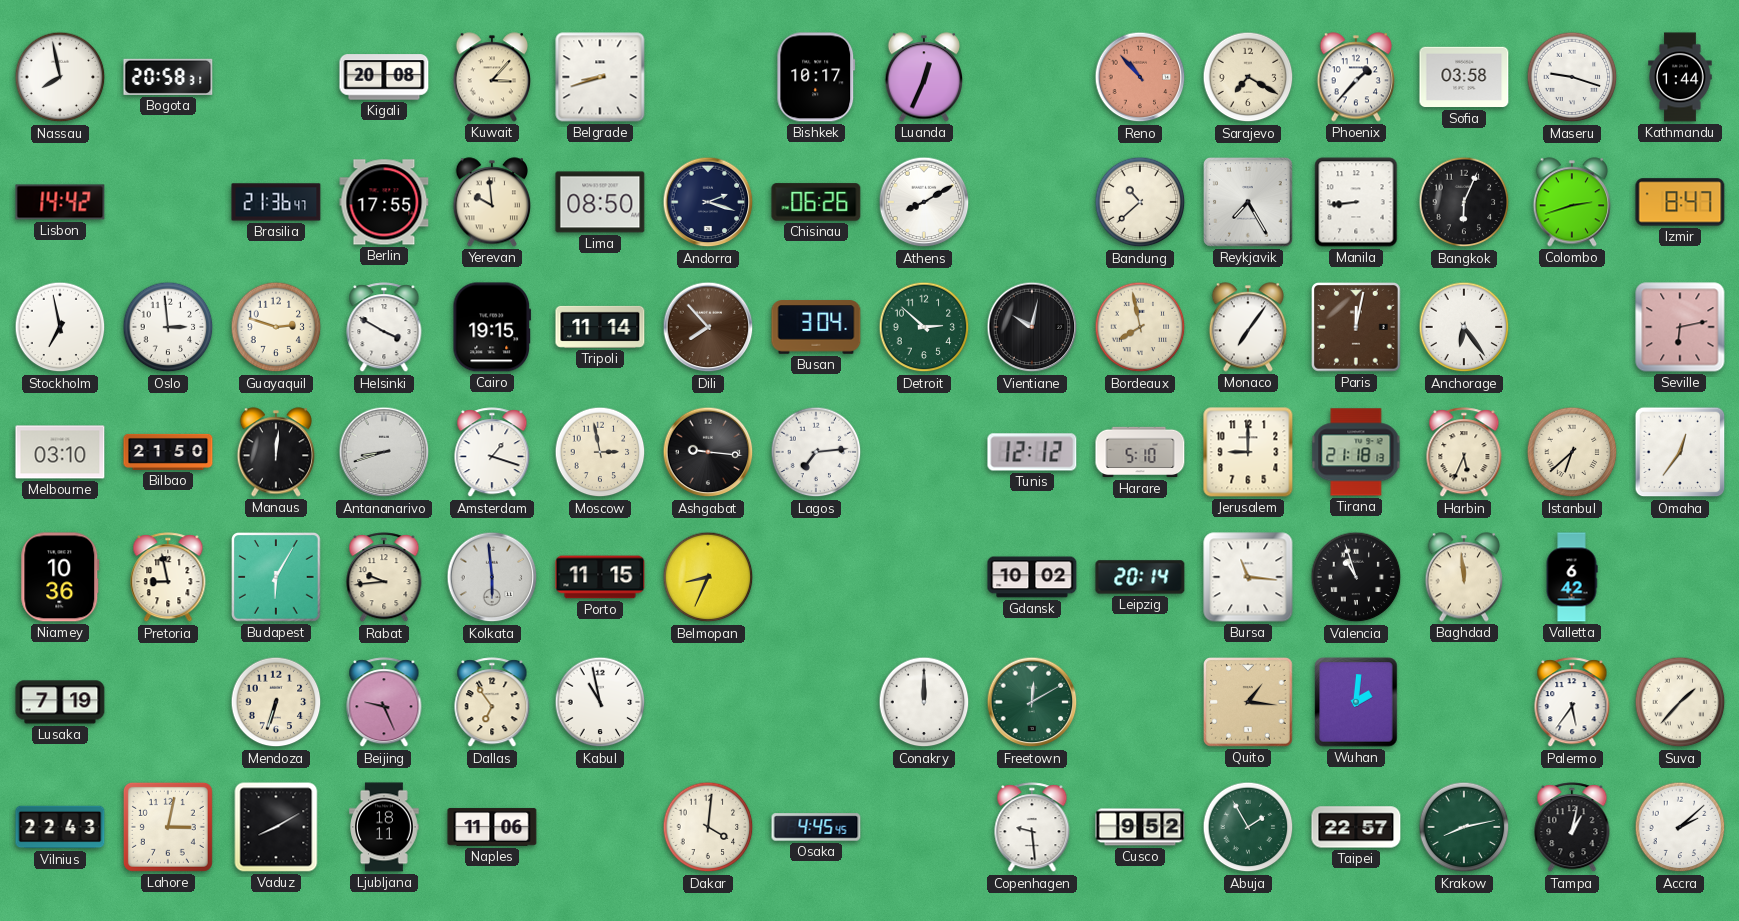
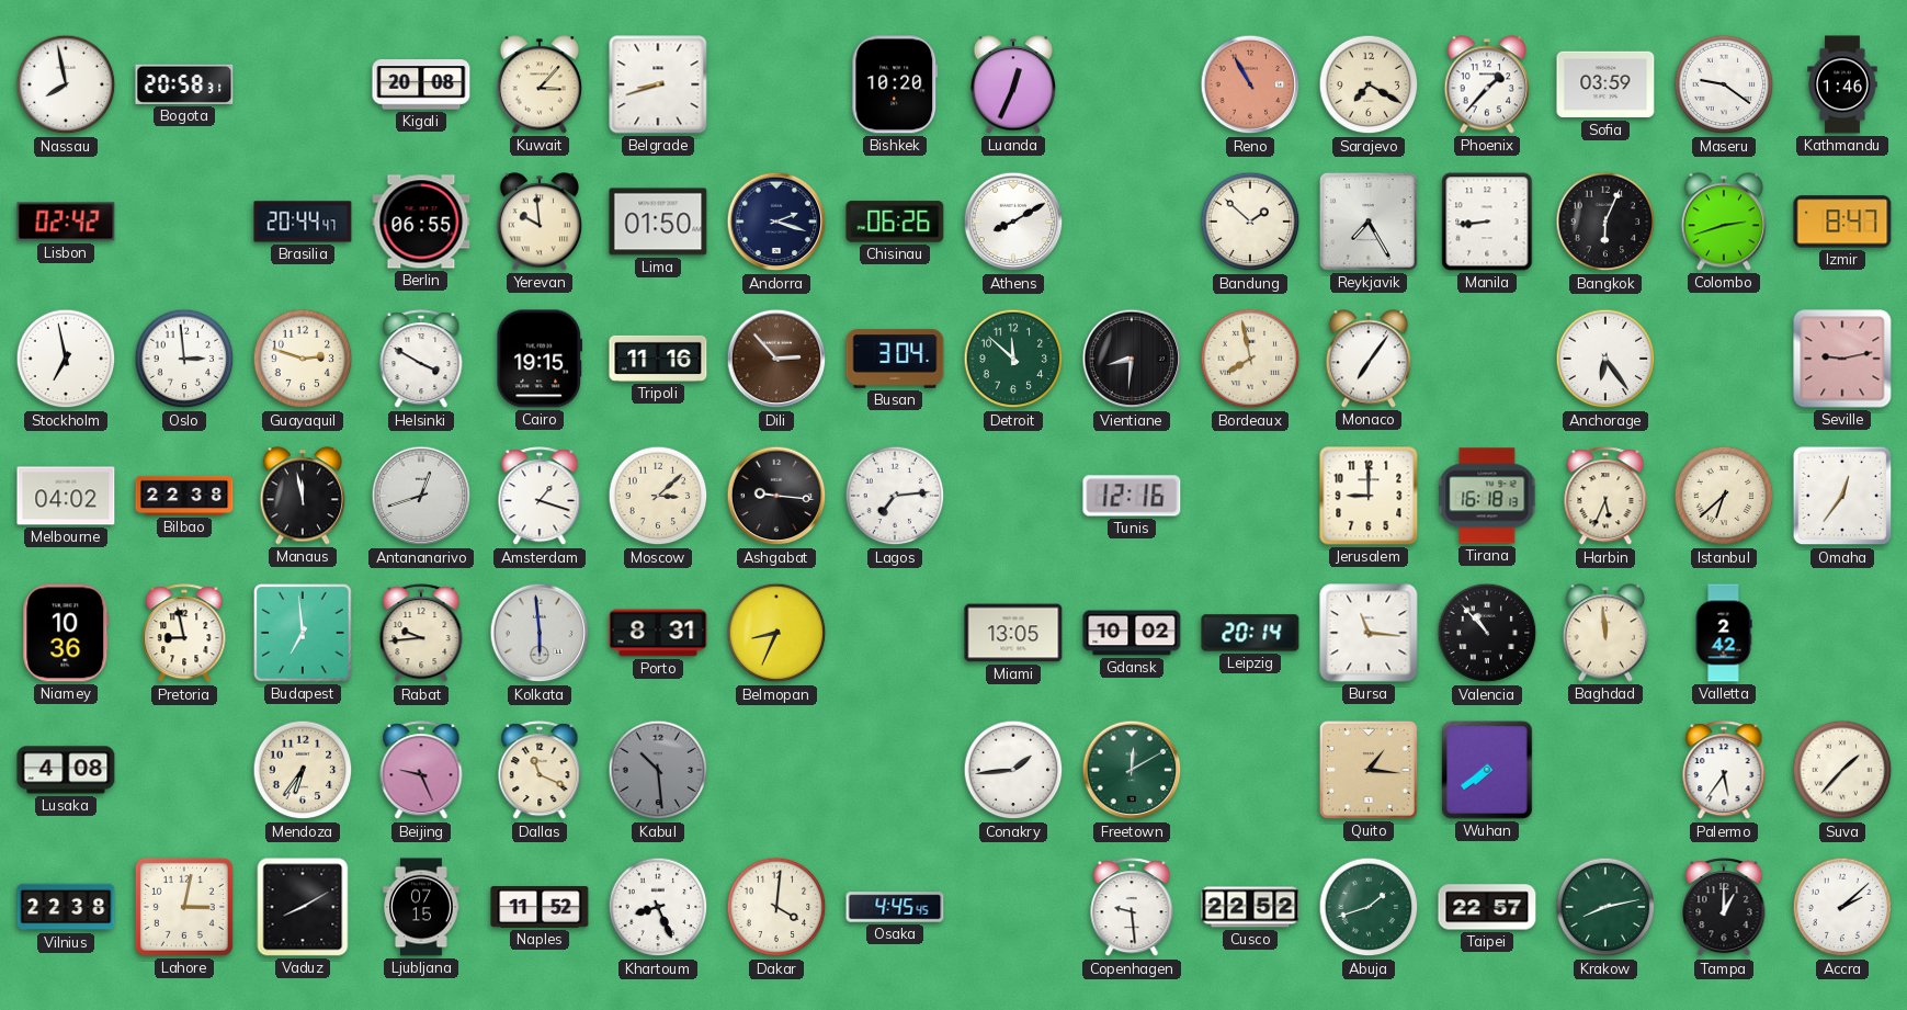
Bishkek: 10:17 -> 10:20
Reno: 10:53 -> 10:55
Sofia: 03:58 -> 03:59
Maseru: 9:18 -> 9:21
Kathmandu: 1:44 -> 1:46
Lisbon: 14:42 -> 02:42
Brasilia: 21:36 -> 20:44
Berlin: 17:55 -> 06:55
Lima: 08:50 -> 01:50
Bandung: 10:38 -> 1:52
Tripoli: 11:14 -> 11:16
Dili: 7:53 -> 2:53
Detroit: 2:52 -> 11:52
Vientiane: 10:02 -> 8:31
Paris: 12:02 -> none
Seville: 6:13 -> 9:13
Melbourne: 03:10 -> 04:02
Bilbao: 21:50 -> 22:38
Manaus: 12:01 -> 11:58
Antananarivo: 8:42 -> 12:42
Moscow: 2:58 -> 3:08
Tunis: 12:12 -> 12:16
Harare: 5:10 -> none
Tirana: 21:18 -> 16:18
Budapest: 6:05 -> 6:59
Porto: 11:15 -> 8:31
Miami: none -> 13:05
Valencia: 10:57 -> 10:53
Valletta: 6:42 -> 2:42
Lusaka: 7:19 -> 4:08
Mendoza: 6:33 -> 6:36
Dallas: 6:54 -> 11:19
Kabul: 10:58 -> 10:29
Kabul dial: white -> grey
Conakry: 12:00 -> 1:44
Wuhan: 2:01 -> 7:39
Vilnius: 22:43 -> 22:38
Ljubljana: 18:11 -> 07:15
Naples: 11:06 -> 11:52
Khartoum: none -> 8:26
Cusco: 9:52 -> 22:52
Abuja: 1:55 -> 1:42
Tampa: 1:02 -> 1:00
